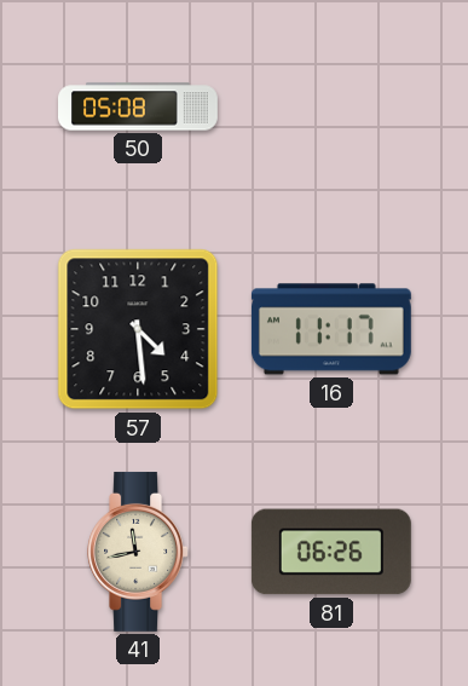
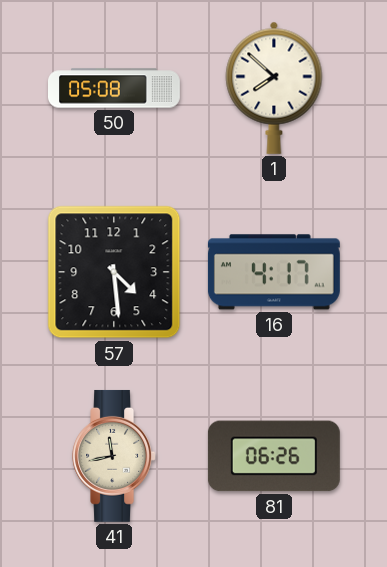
1: none -> 7:52
16: 11:17 -> 4:17
